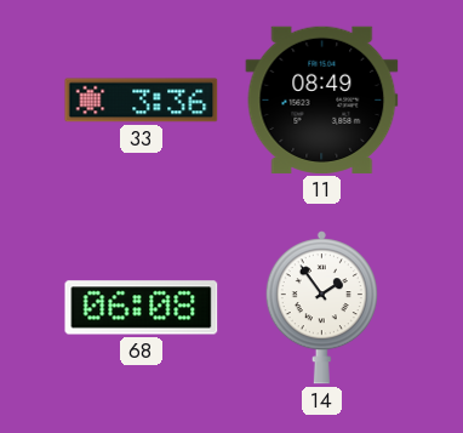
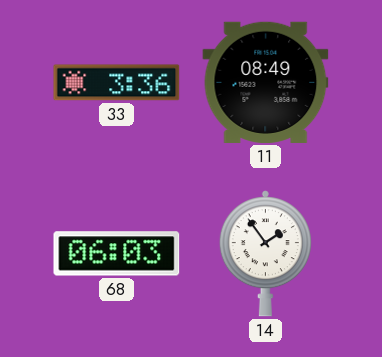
68: 06:08 -> 06:03
